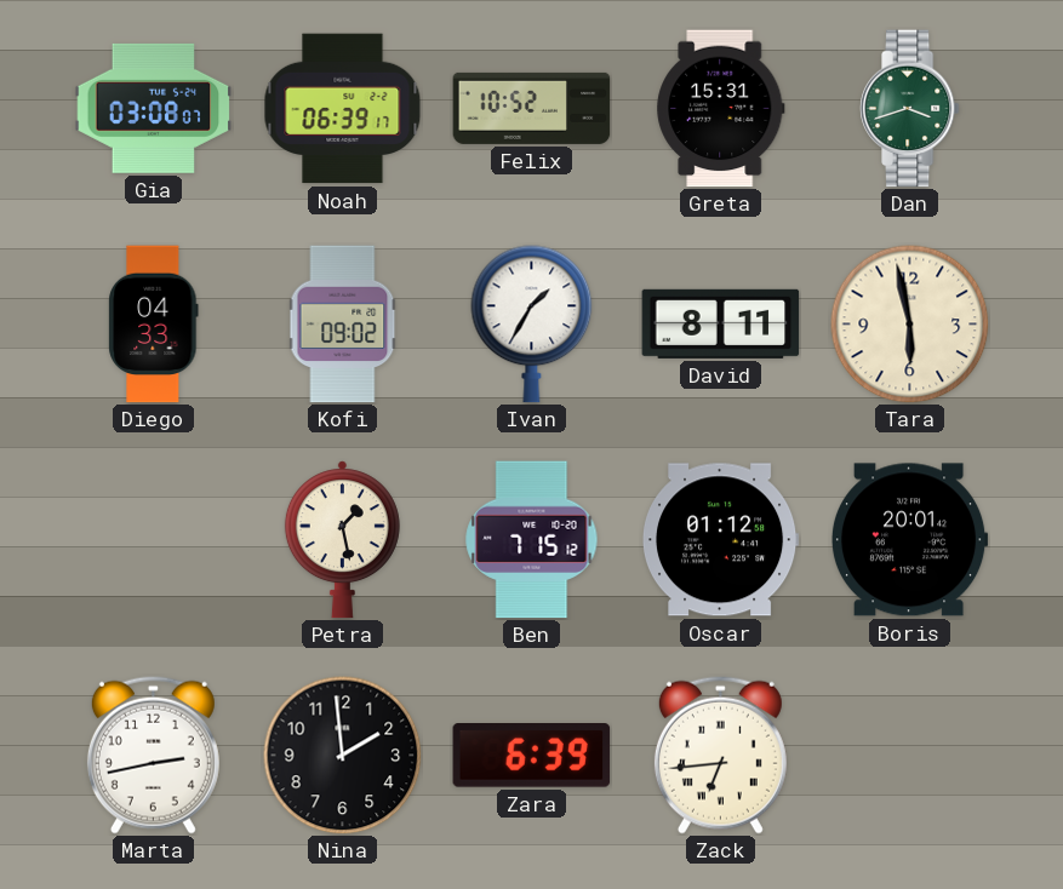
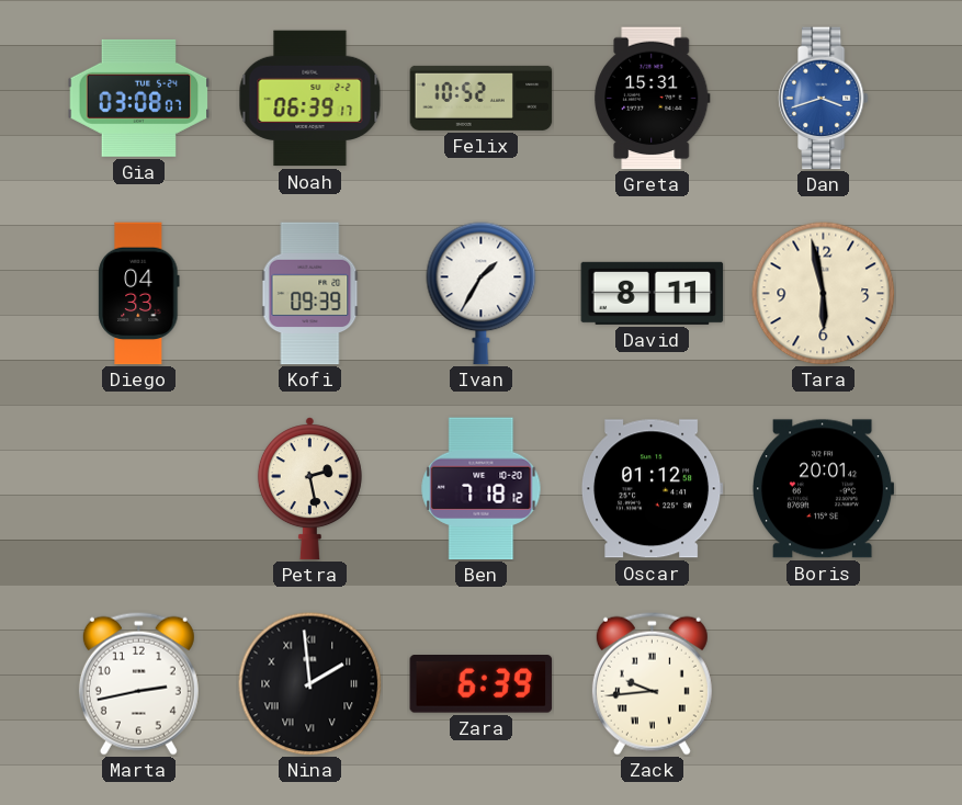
Dan dial: green -> blue
Kofi: 09:02 -> 09:39
Petra: 1:28 -> 2:28
Ben: 7:15 -> 7:18
Nina numerals: Arabic -> Roman
Zack: 6:44 -> 9:44
